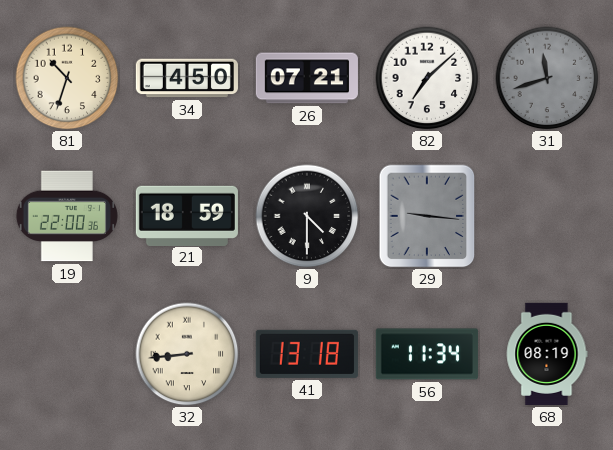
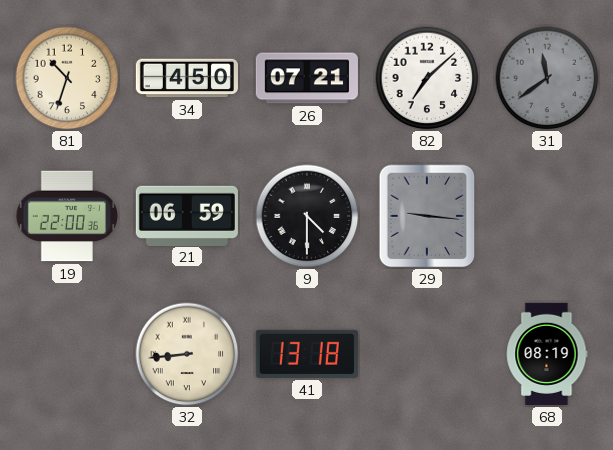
31: 11:42 -> 11:39
21: 18:59 -> 06:59
56: 11:34 -> none
